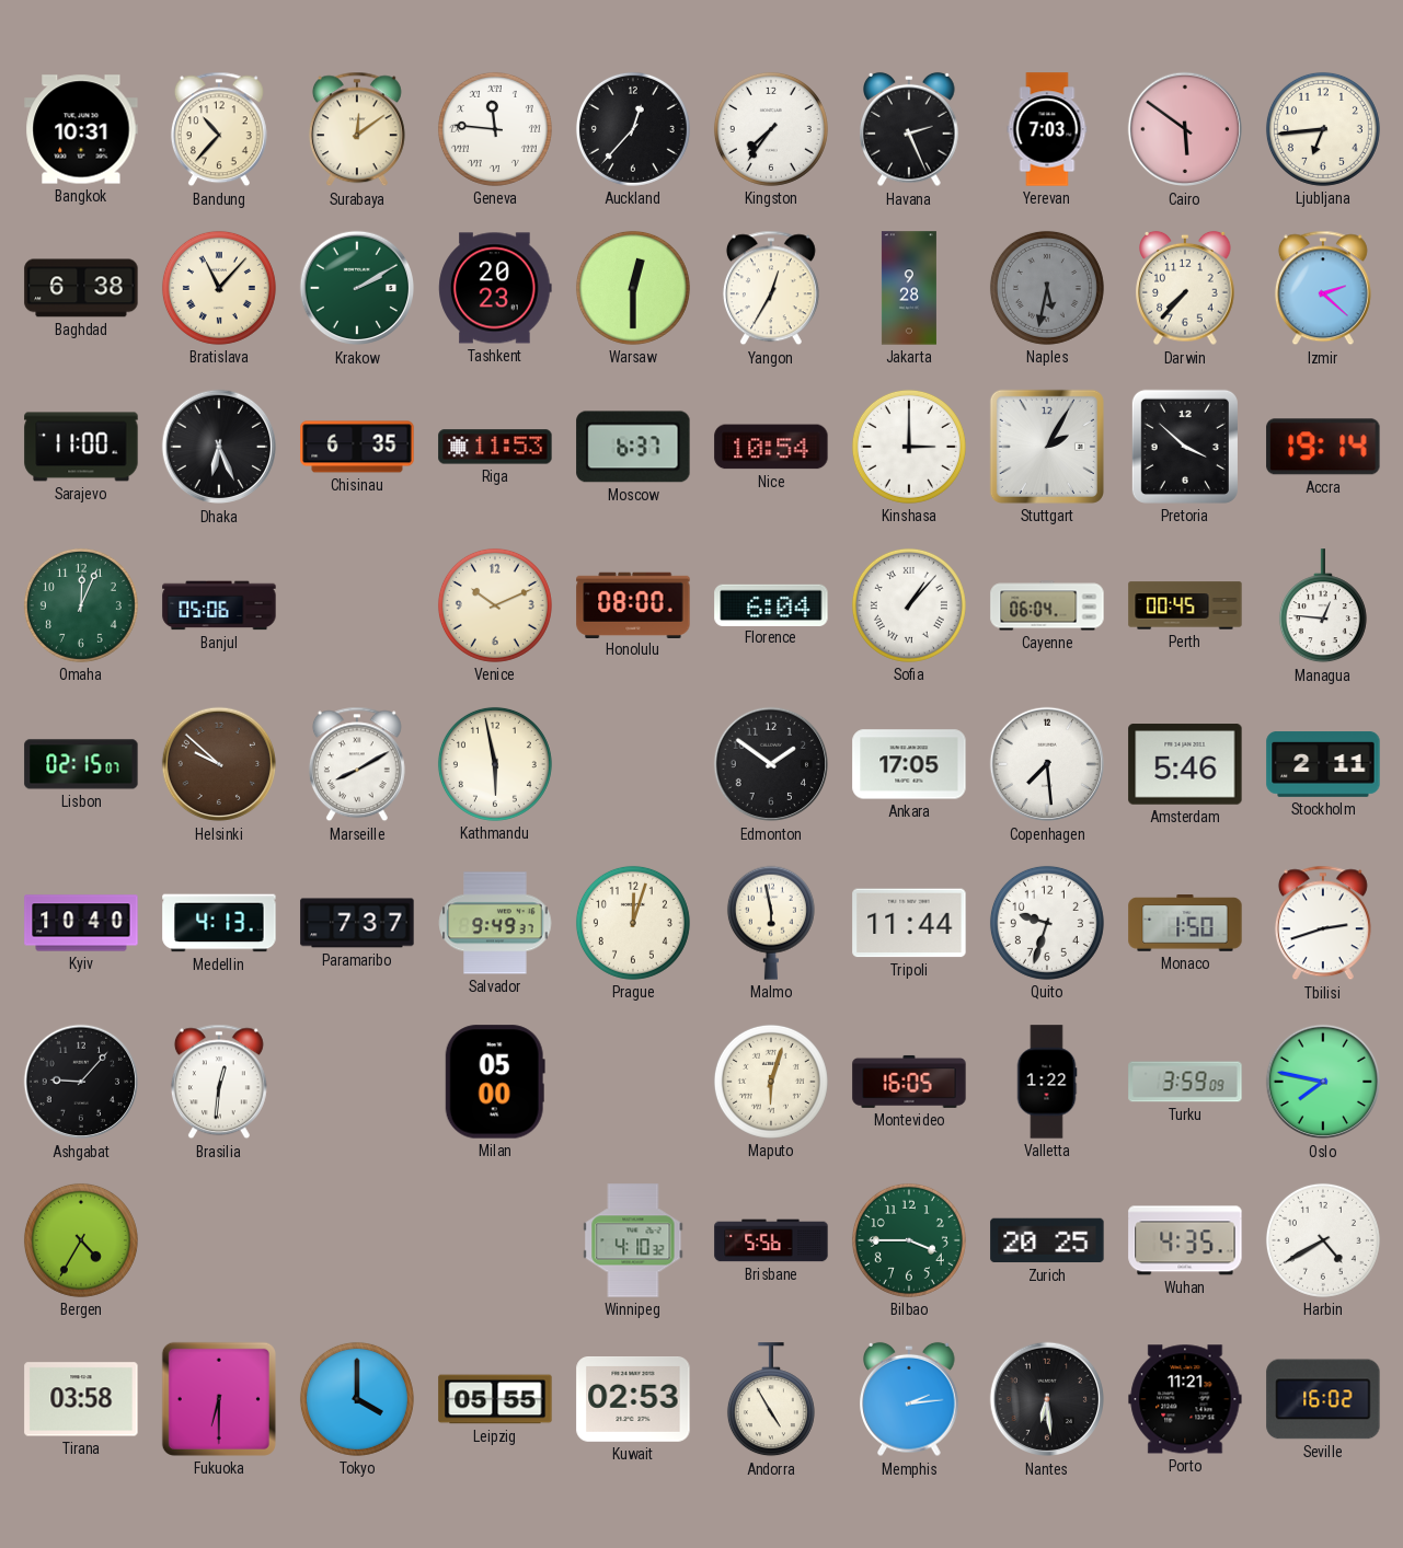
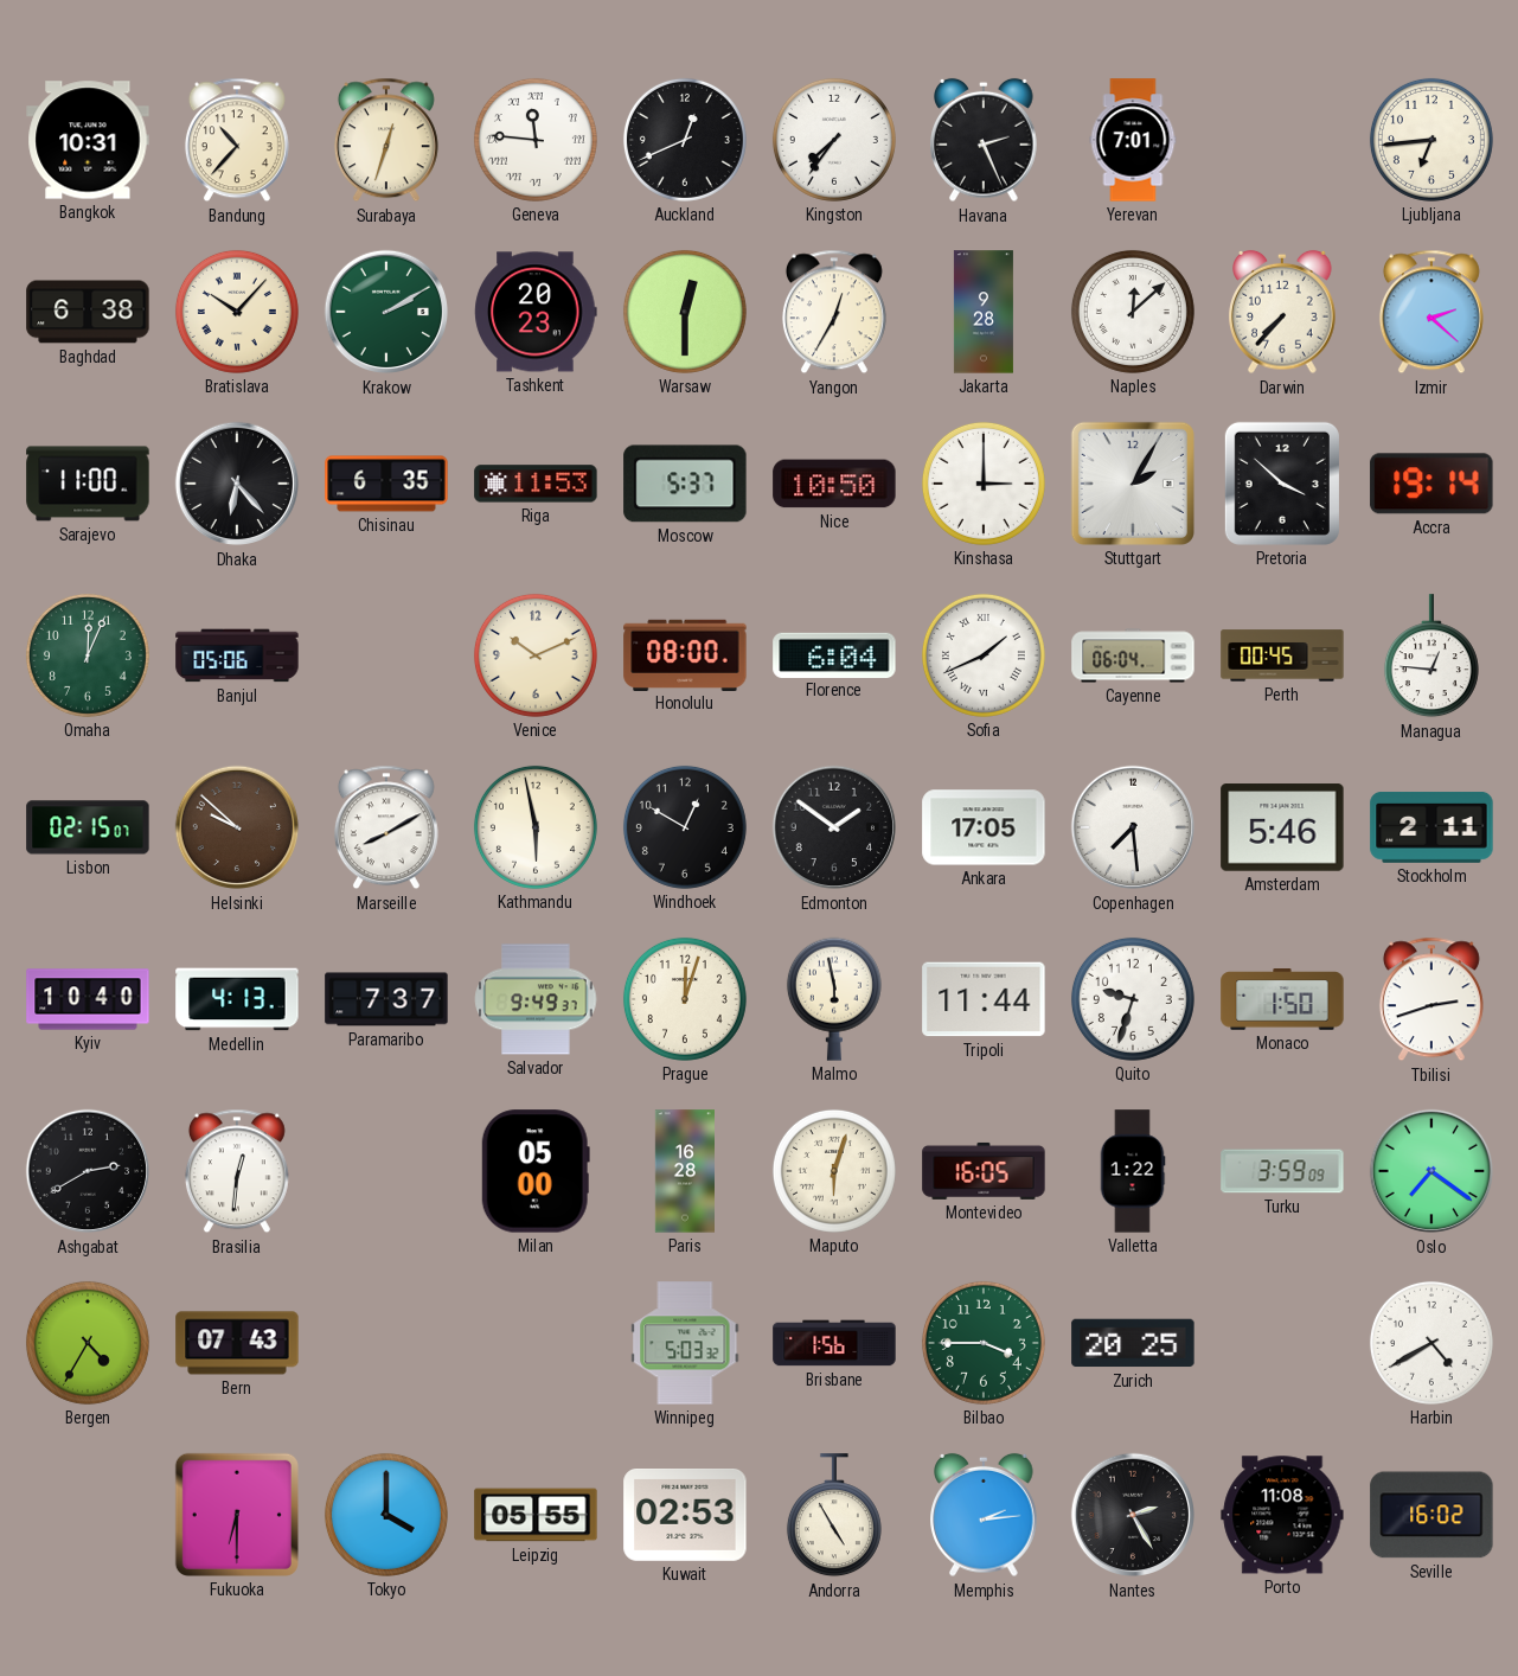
Surabaya: 12:09 -> 12:33
Auckland: 12:37 -> 12:41
Yerevan: 7:03 -> 7:01
Cairo: 5:51 -> none
Bratislava: 11:07 -> 10:07
Naples: 5:32 -> 12:08
Naples dial: grey -> white
Dhaka: 6:26 -> 6:23
Moscow: 6:37 -> 5:37
Nice: 10:54 -> 10:50
Sofia: 1:07 -> 1:41
Windhoek: none -> 12:50
Ashgabat: 9:07 -> 2:40
Paris: none -> 16:28
Oslo: 7:47 -> 7:21
Bern: none -> 07:43
Winnipeg: 4:10 -> 5:03
Brisbane: 5:56 -> 1:56
Wuhan: 4:35 -> none
Tirana: 03:58 -> none
Nantes: 6:29 -> 2:25
Porto: 11:21 -> 11:08
